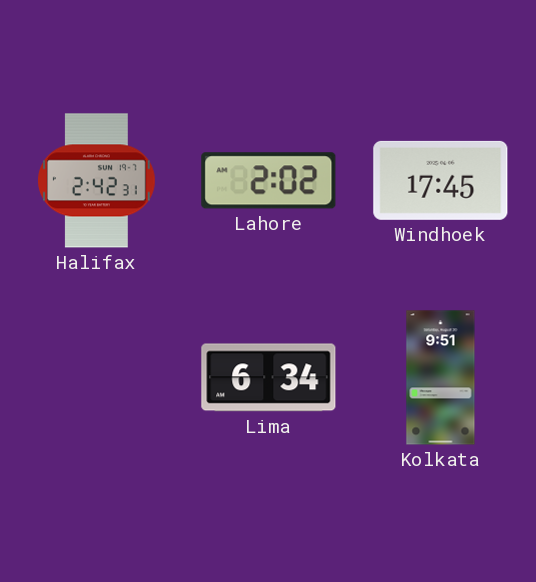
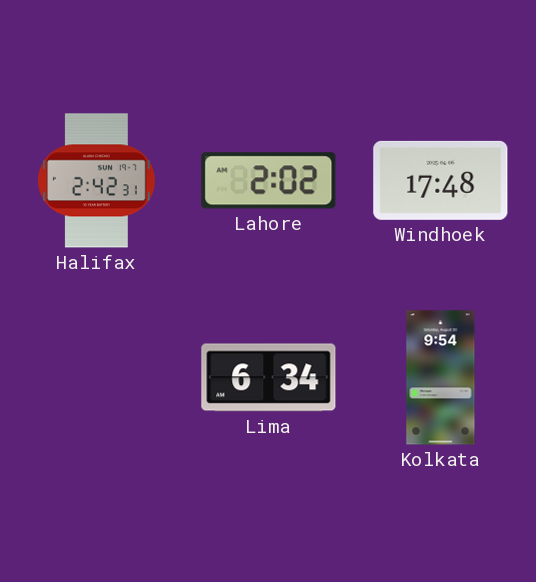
Windhoek: 17:45 -> 17:48
Kolkata: 9:51 -> 9:54
